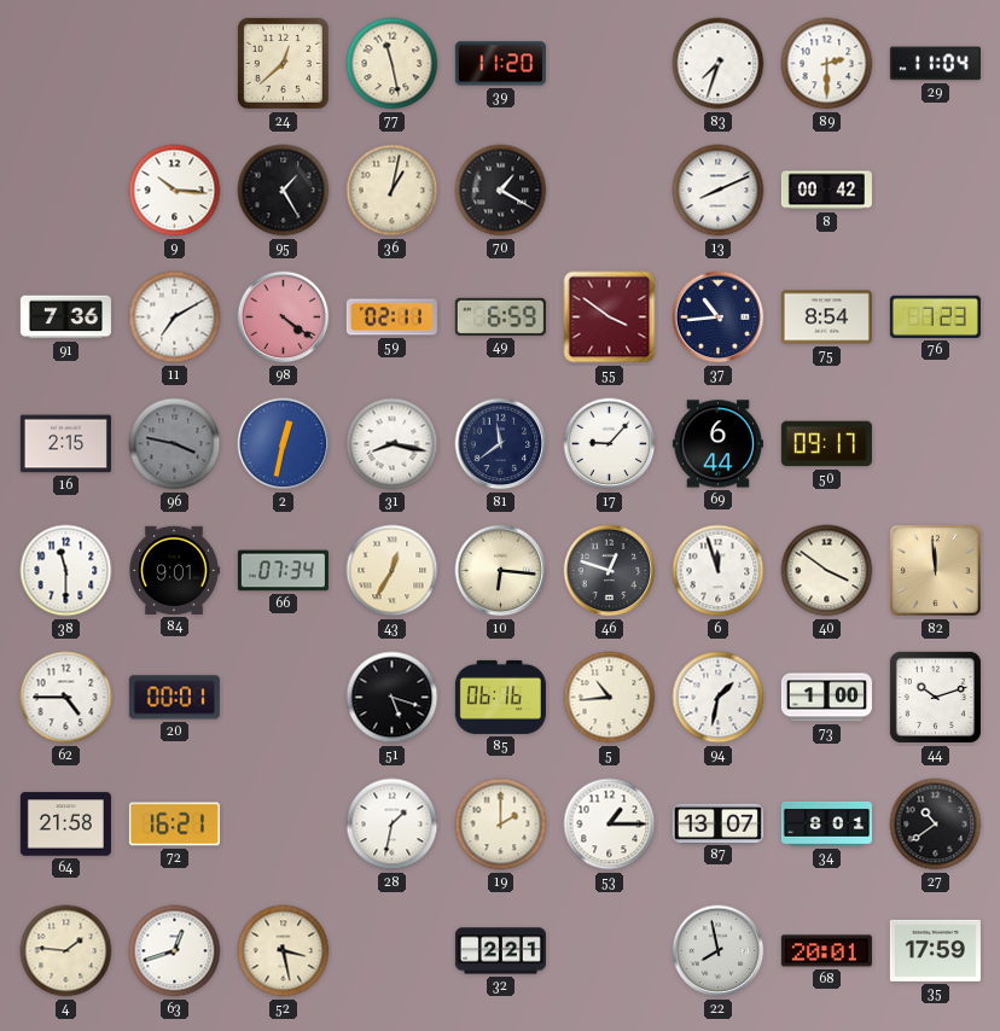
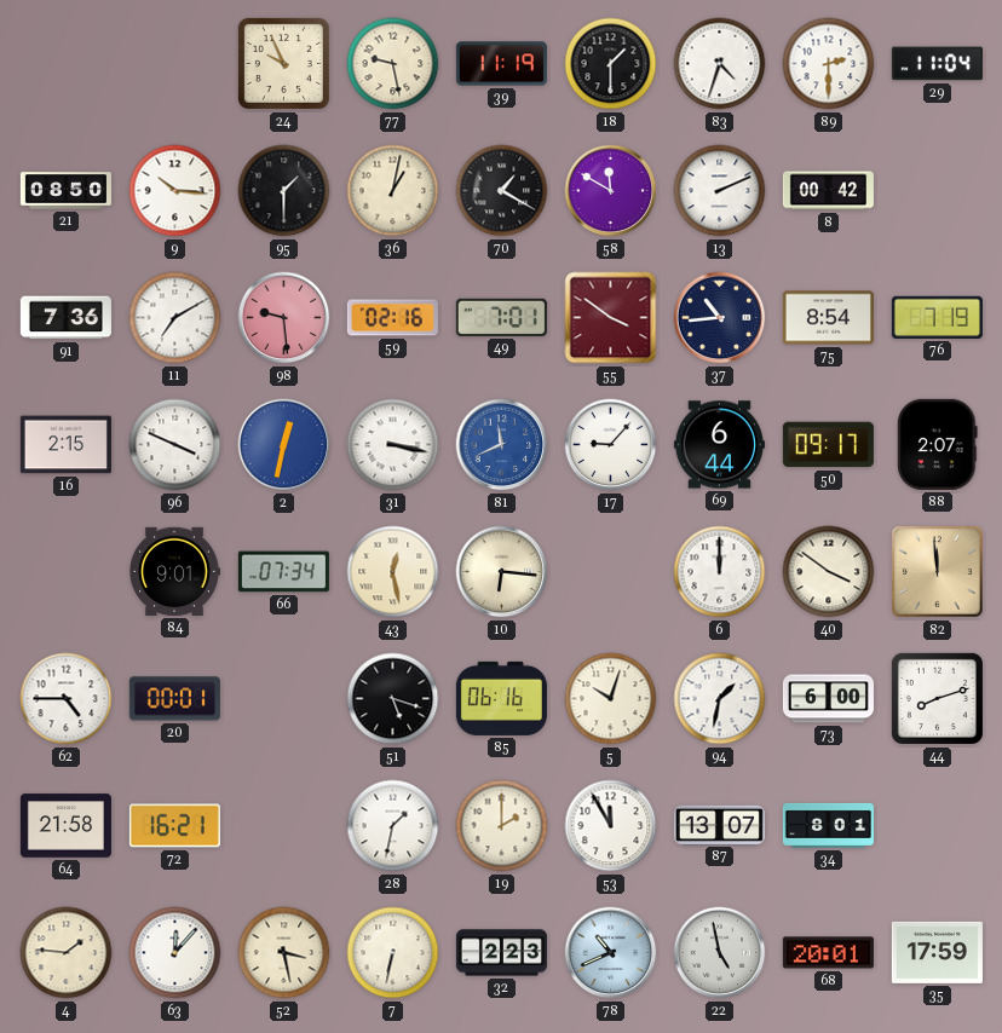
24: 12:38 -> 9:56
77: 11:28 -> 9:28
39: 11:20 -> 11:19
18: none -> 1:30
83: 7:33 -> 4:33
21: none -> 08:50
95: 1:25 -> 1:30
58: none -> 11:50
13: 8:11 -> 2:11
98: 4:21 -> 9:29
59: 02:11 -> 02:16
49: 6:59 -> 7:01
76: 7:23 -> 7:19
96: 3:47 -> 3:49
96 dial: grey -> white
31: 8:17 -> 3:17
81: 11:39 -> 11:41
81 dial: navy -> blue
88: none -> 2:07
38: 11:30 -> none
43: 12:35 -> 12:28
46: 12:48 -> none
6: 11:57 -> 12:00
5: 10:44 -> 10:03
73: 1:00 -> 6:00
44: 10:12 -> 8:12
53: 1:15 -> 11:55
27: 10:39 -> none
63: 12:42 -> 12:07
7: none -> 6:32
32: 2:21 -> 2:23
78: none -> 10:41
22: 7:58 -> 4:58
